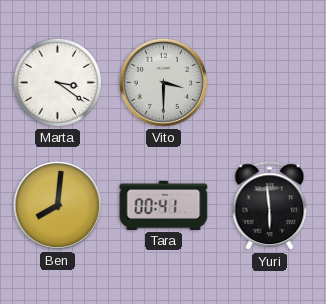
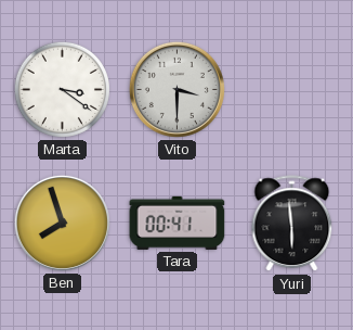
Ben: 8:01 -> 7:57
